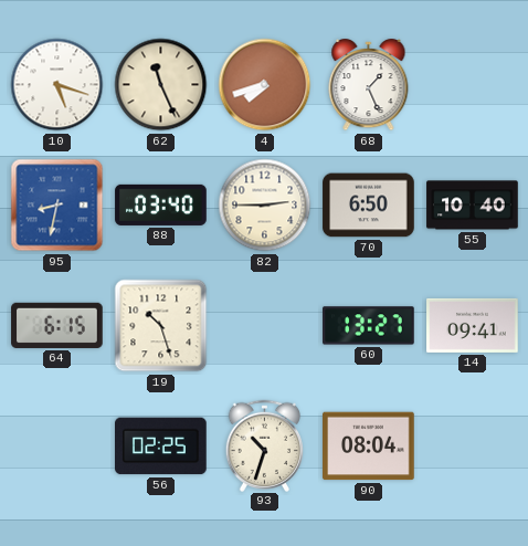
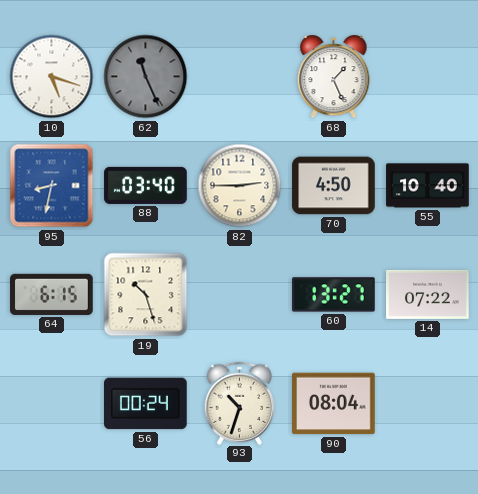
62 dial: cream -> grey
4: 7:42 -> none
70: 6:50 -> 4:50
14: 09:41 -> 07:22
56: 02:25 -> 00:24
